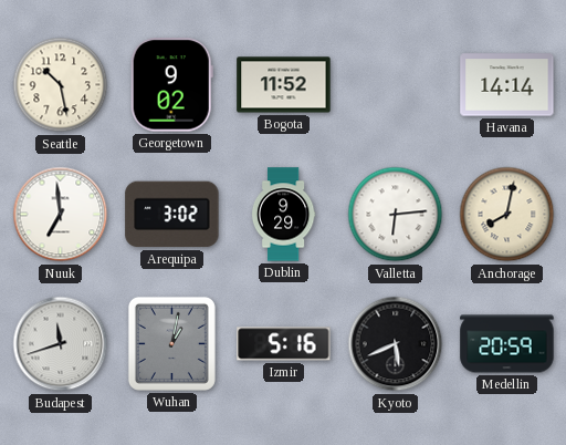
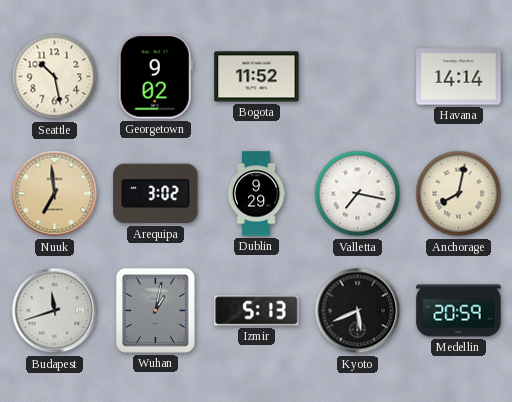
Nuuk dial: white -> champagne
Valletta: 6:14 -> 7:17
Izmir: 5:16 -> 5:13
